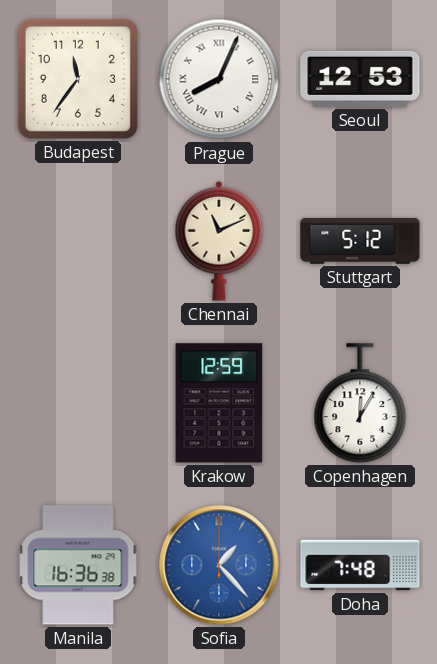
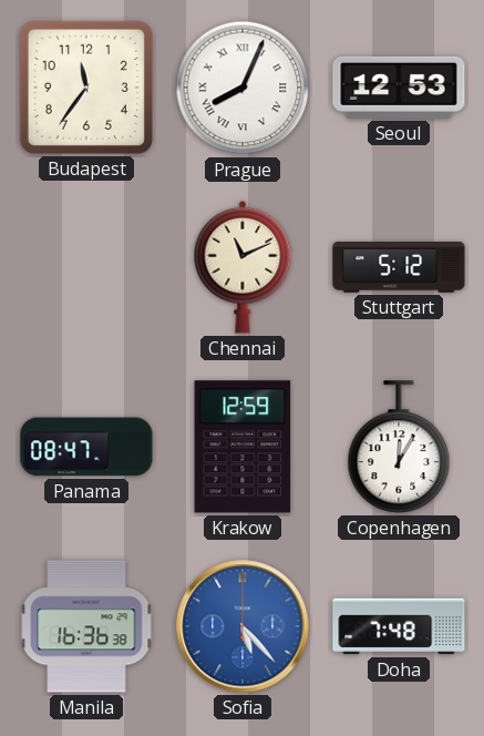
Panama: none -> 08:47
Sofia: 1:23 -> 5:23
